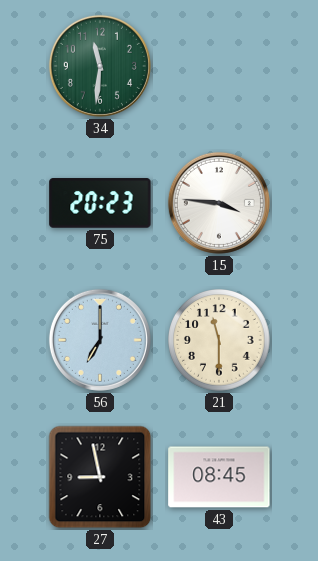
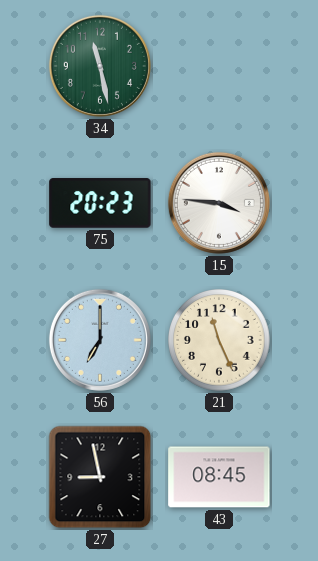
34: 11:31 -> 11:28
21: 11:30 -> 11:26
